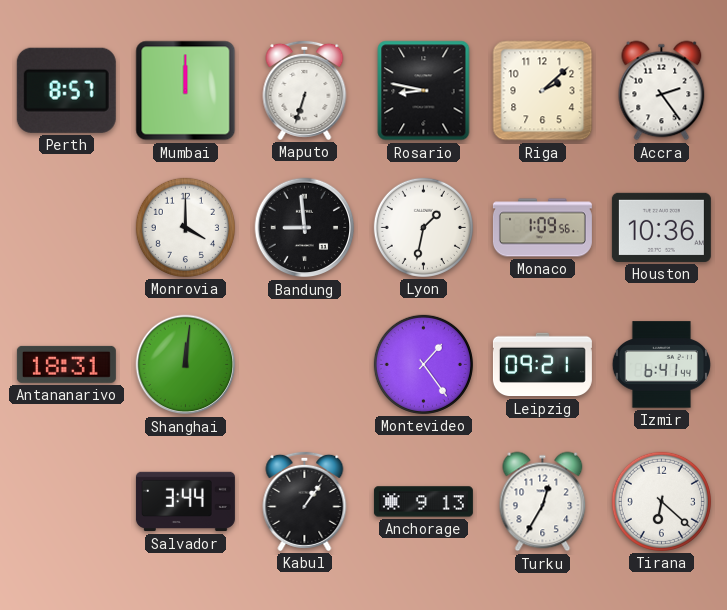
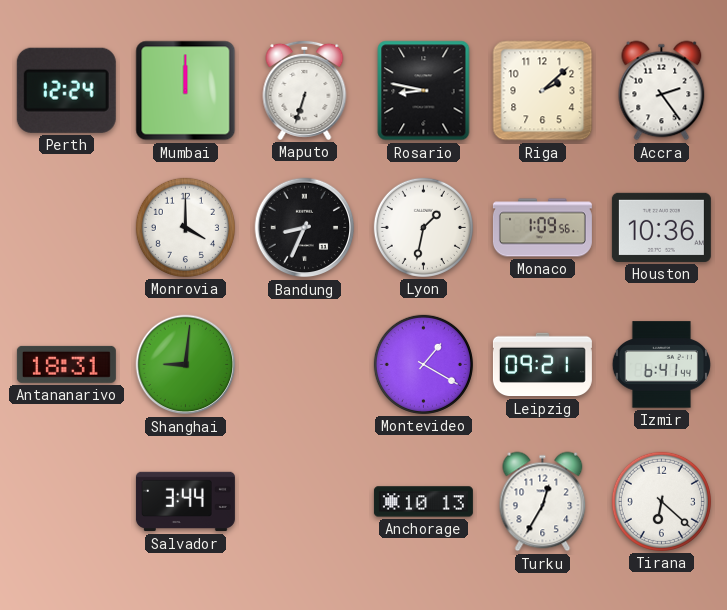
Perth: 8:57 -> 12:24
Bandung: 8:59 -> 8:34
Shanghai: 12:01 -> 9:01
Montevideo: 1:24 -> 1:20
Kabul: 1:06 -> none
Anchorage: 9:13 -> 10:13
